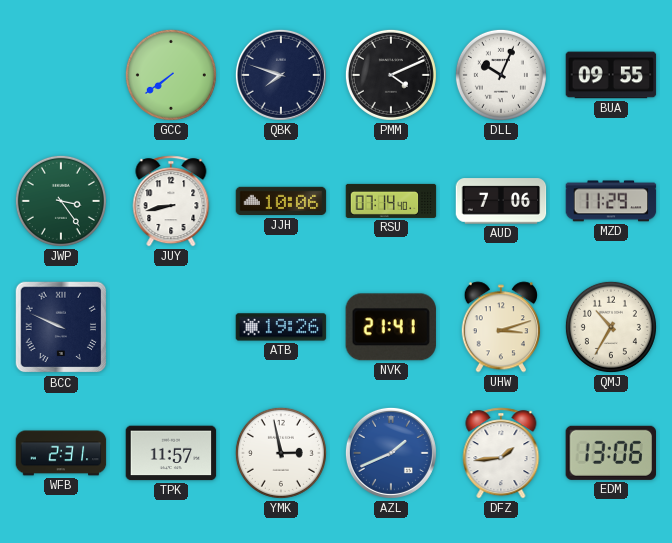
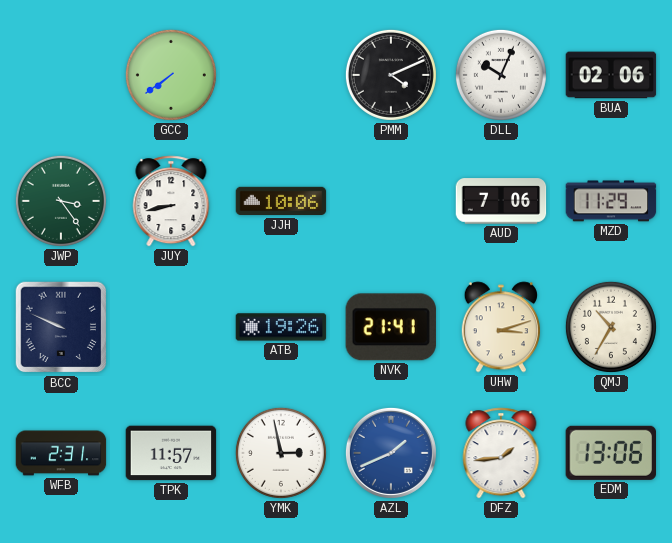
QBK: 7:48 -> none
BUA: 09:55 -> 02:06
RSU: 07:14 -> none
